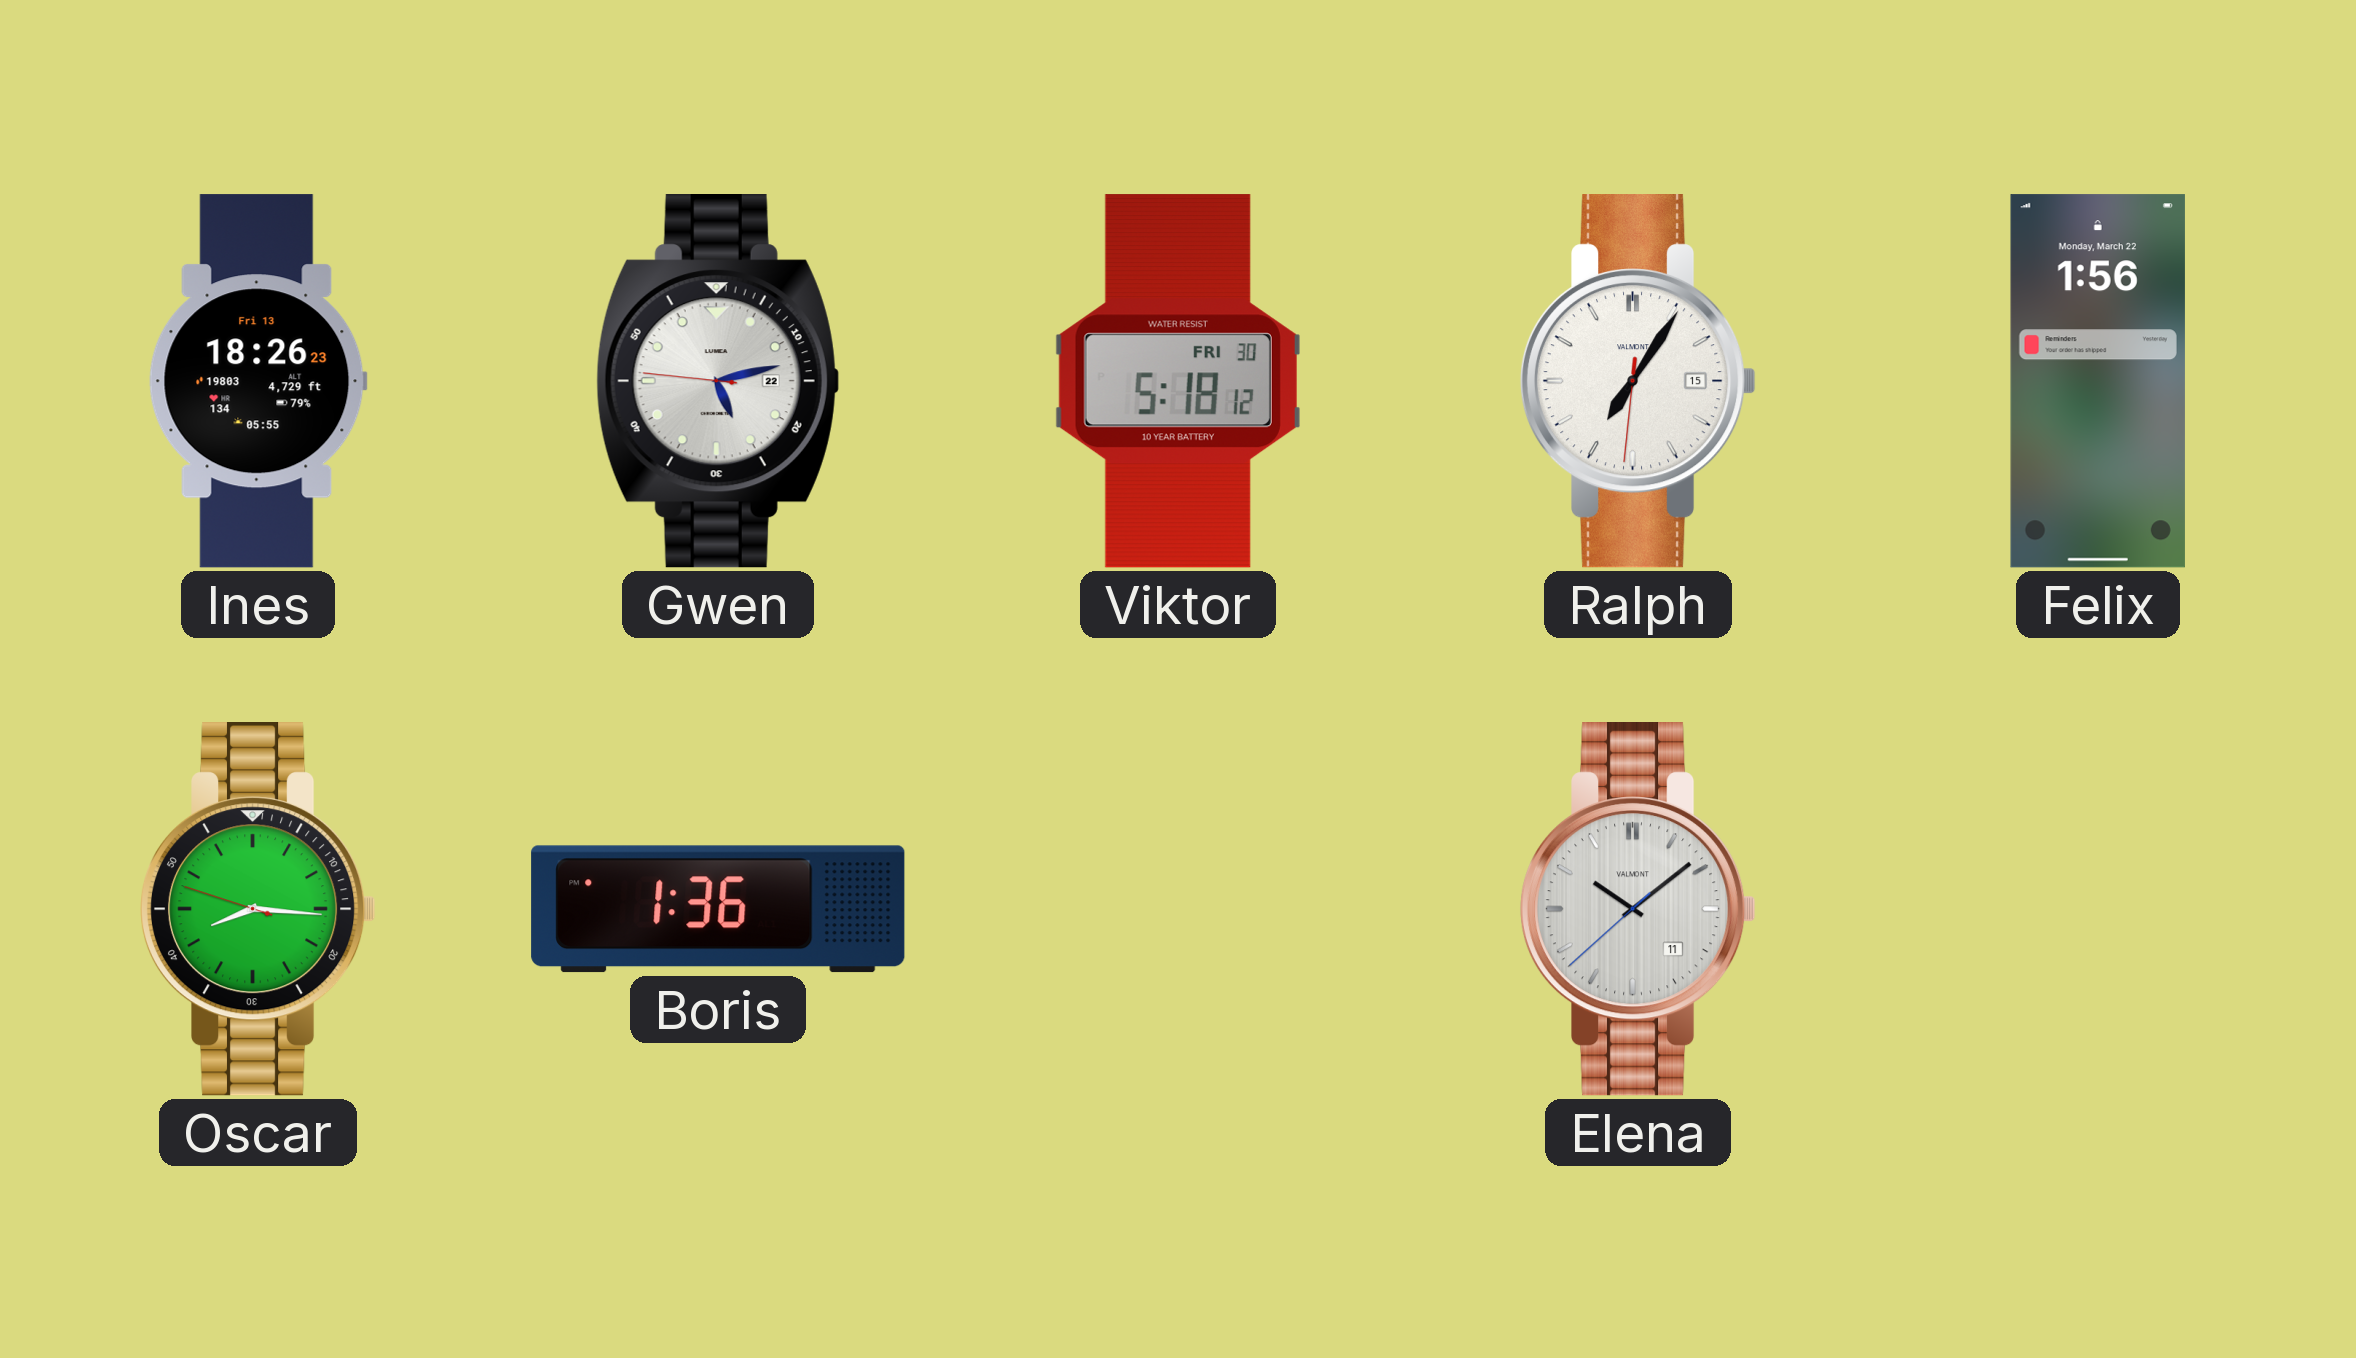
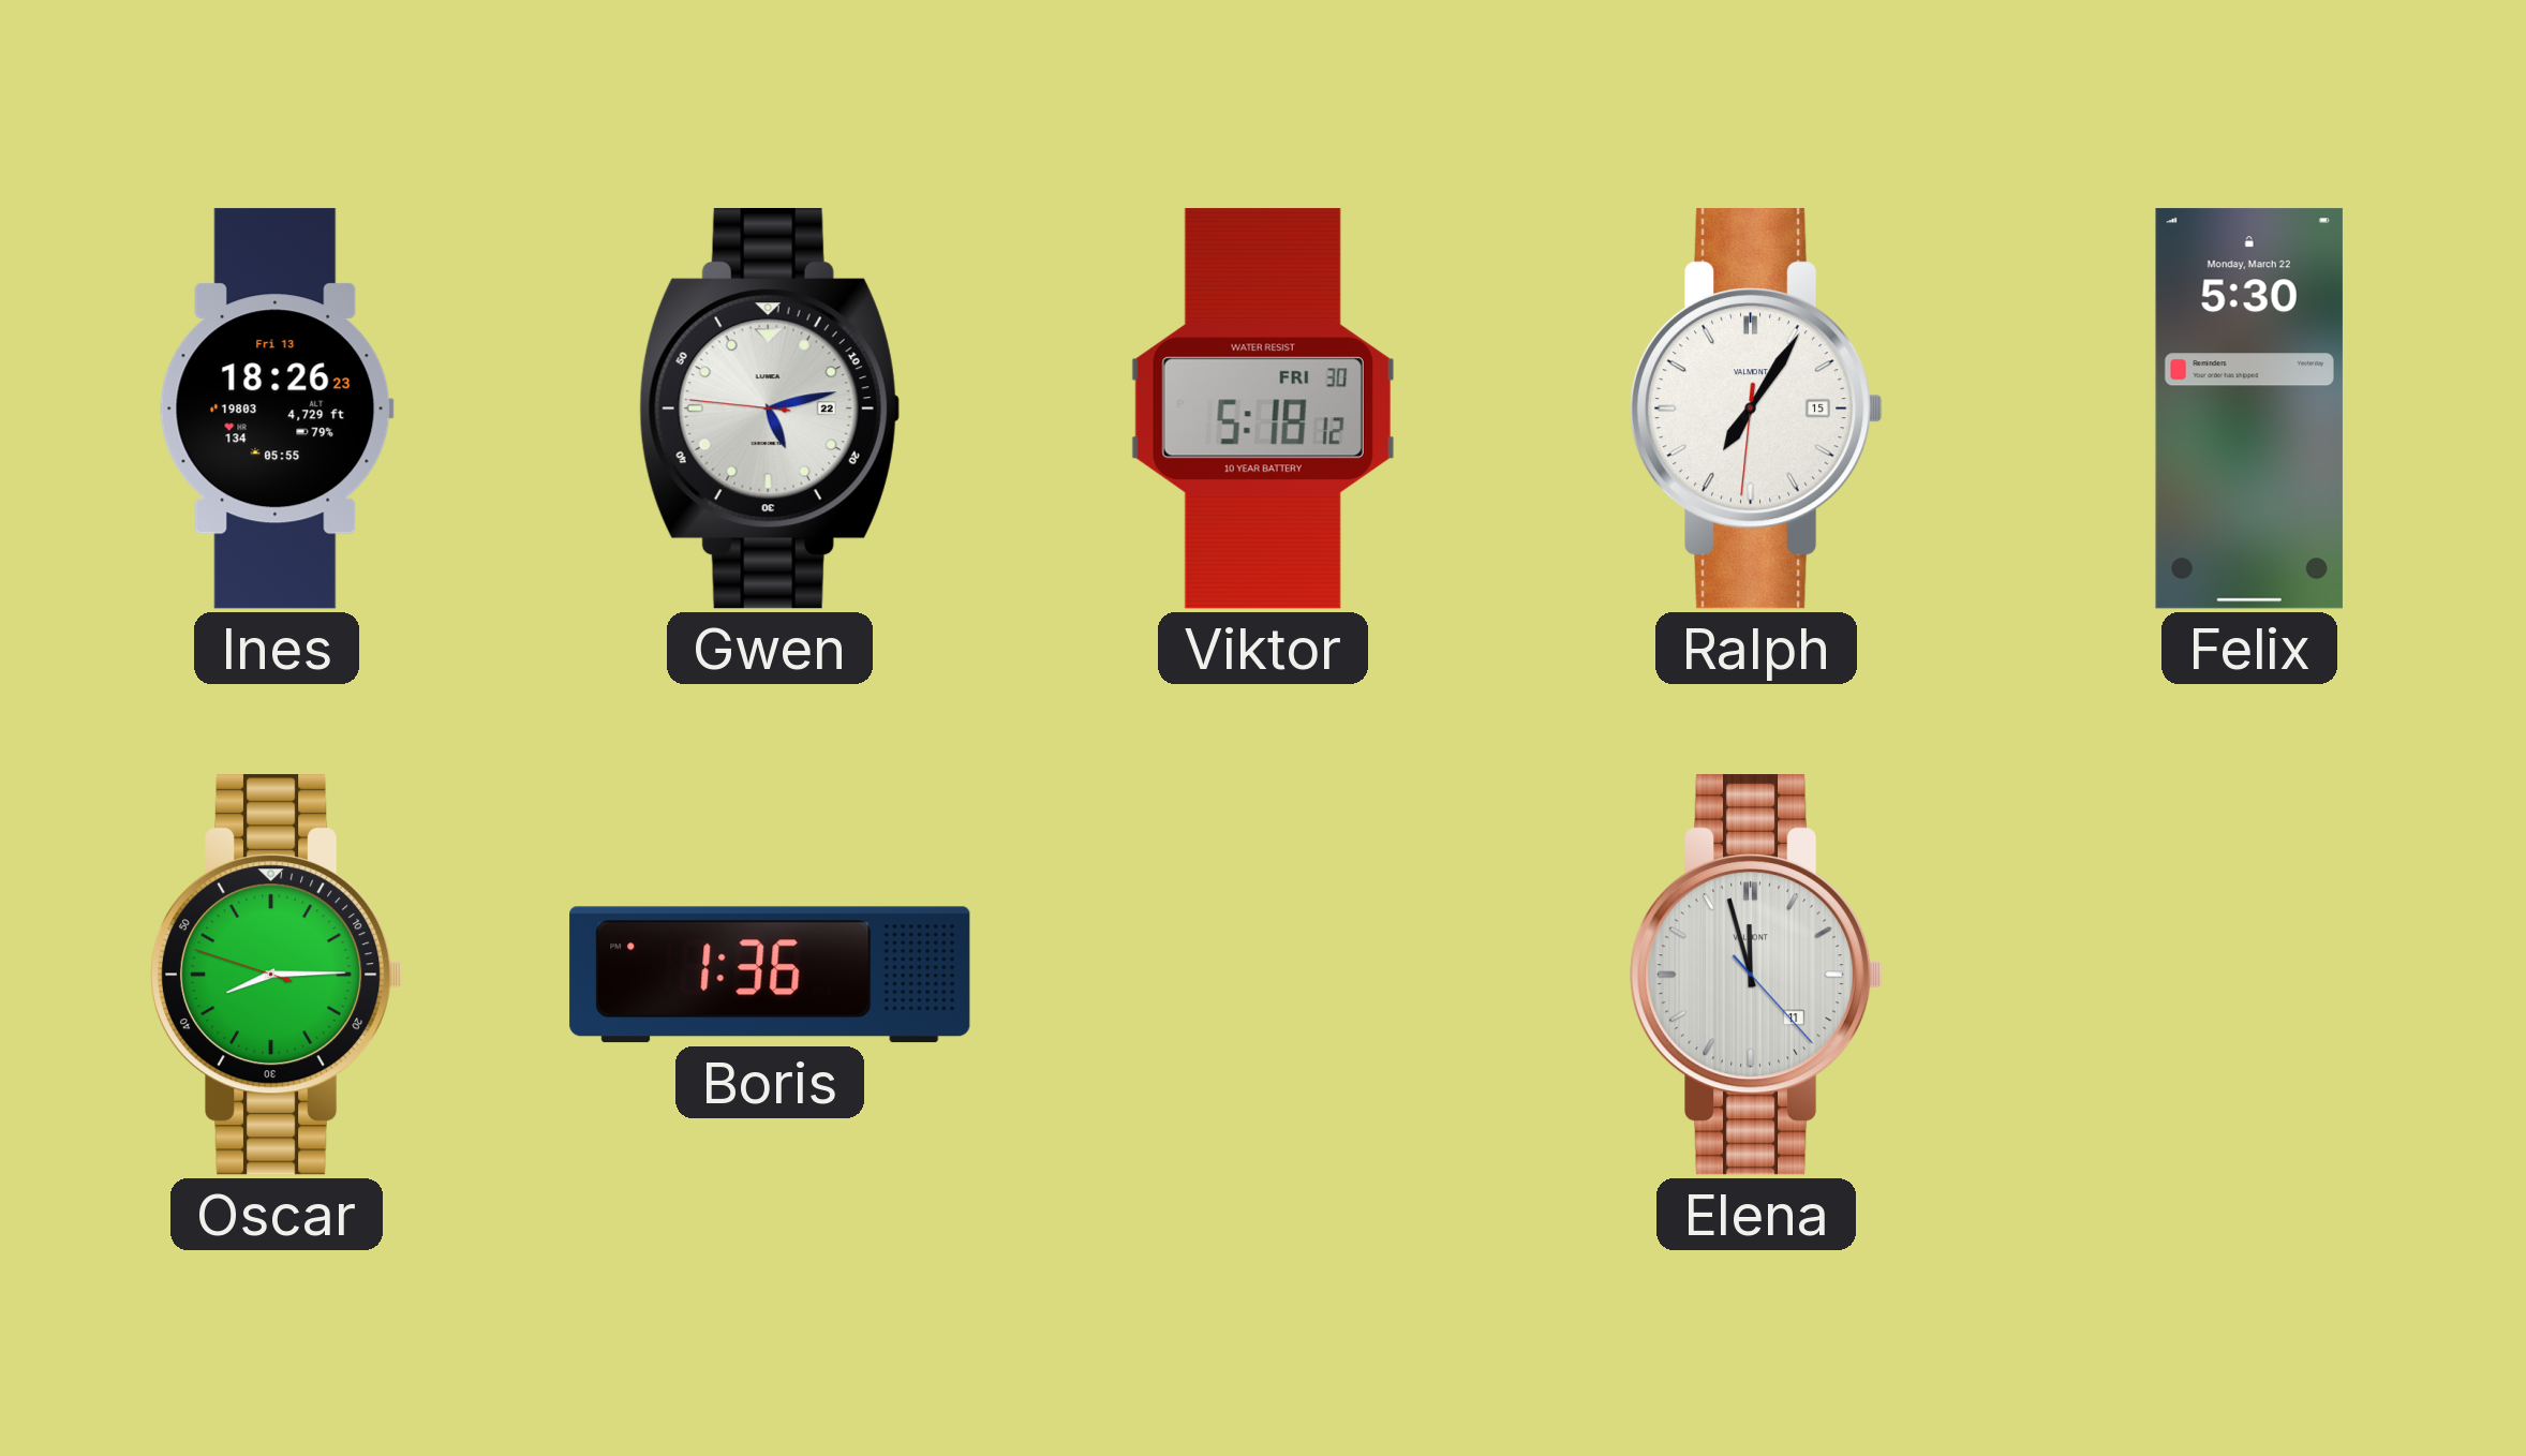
Felix: 1:56 -> 5:30
Oscar: 8:15 -> 8:14
Elena: 10:08 -> 11:57
